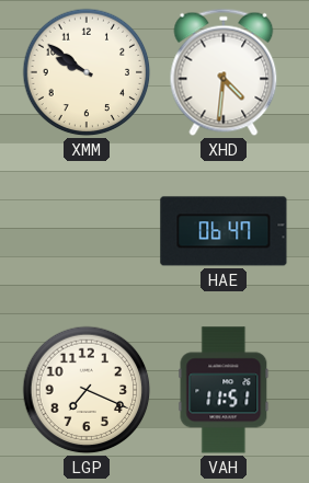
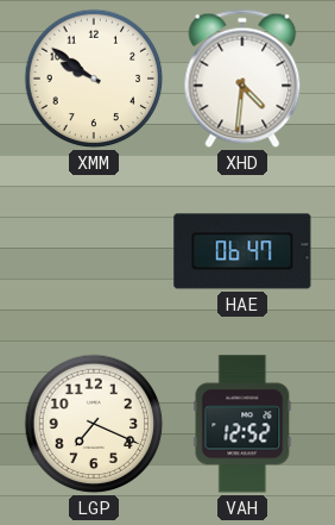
VAH: 11:51 -> 12:52
